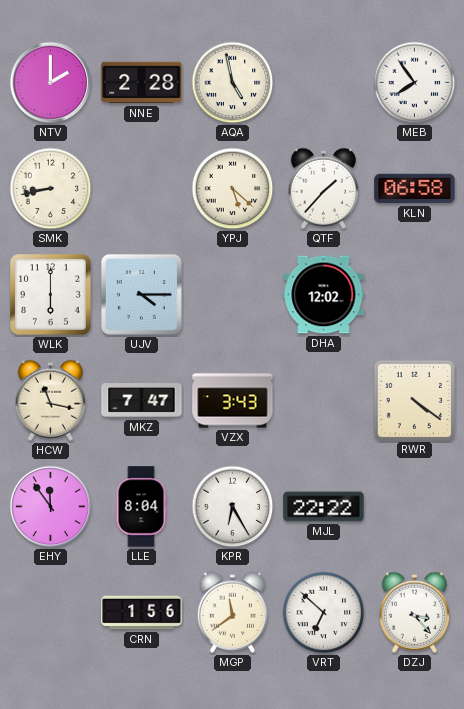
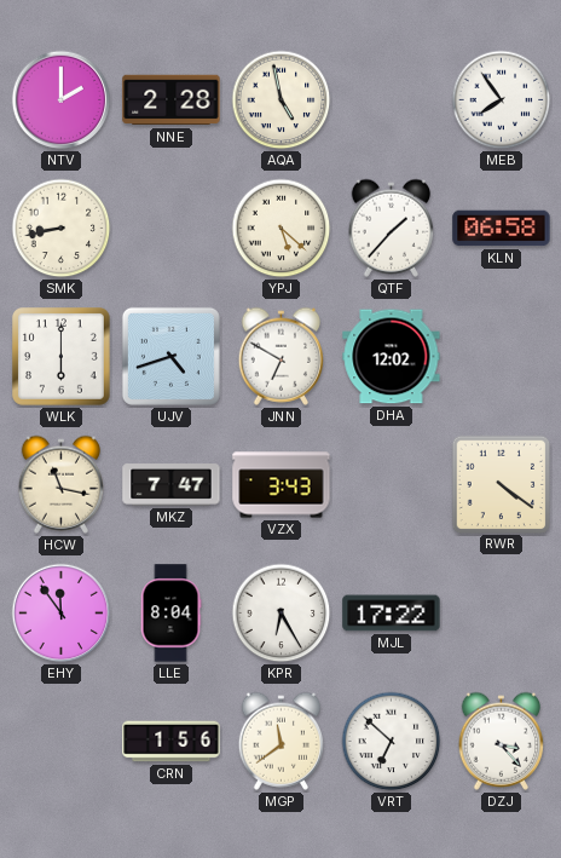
UJV: 4:15 -> 4:42
JNN: none -> 6:50
MJL: 22:22 -> 17:22
